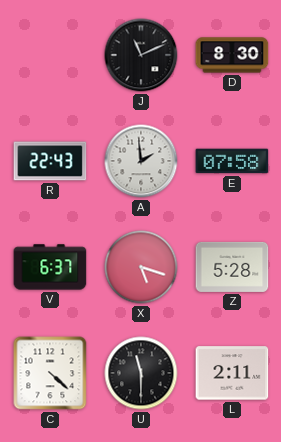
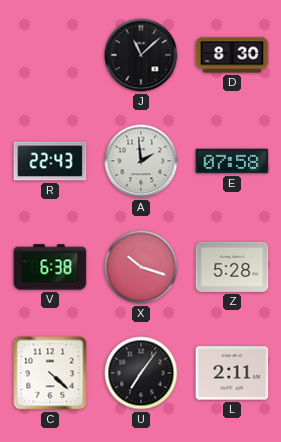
J: 11:11 -> 11:08
V: 6:37 -> 6:38
X: 5:18 -> 10:18
U: 11:30 -> 7:06
